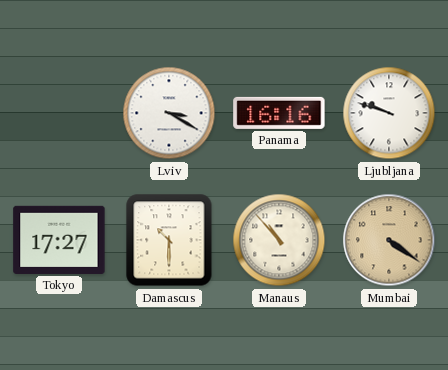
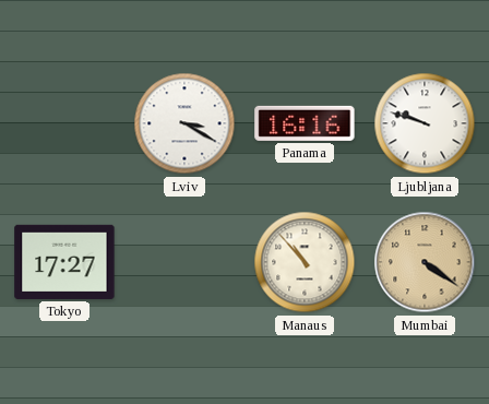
Damascus: 10:30 -> none
